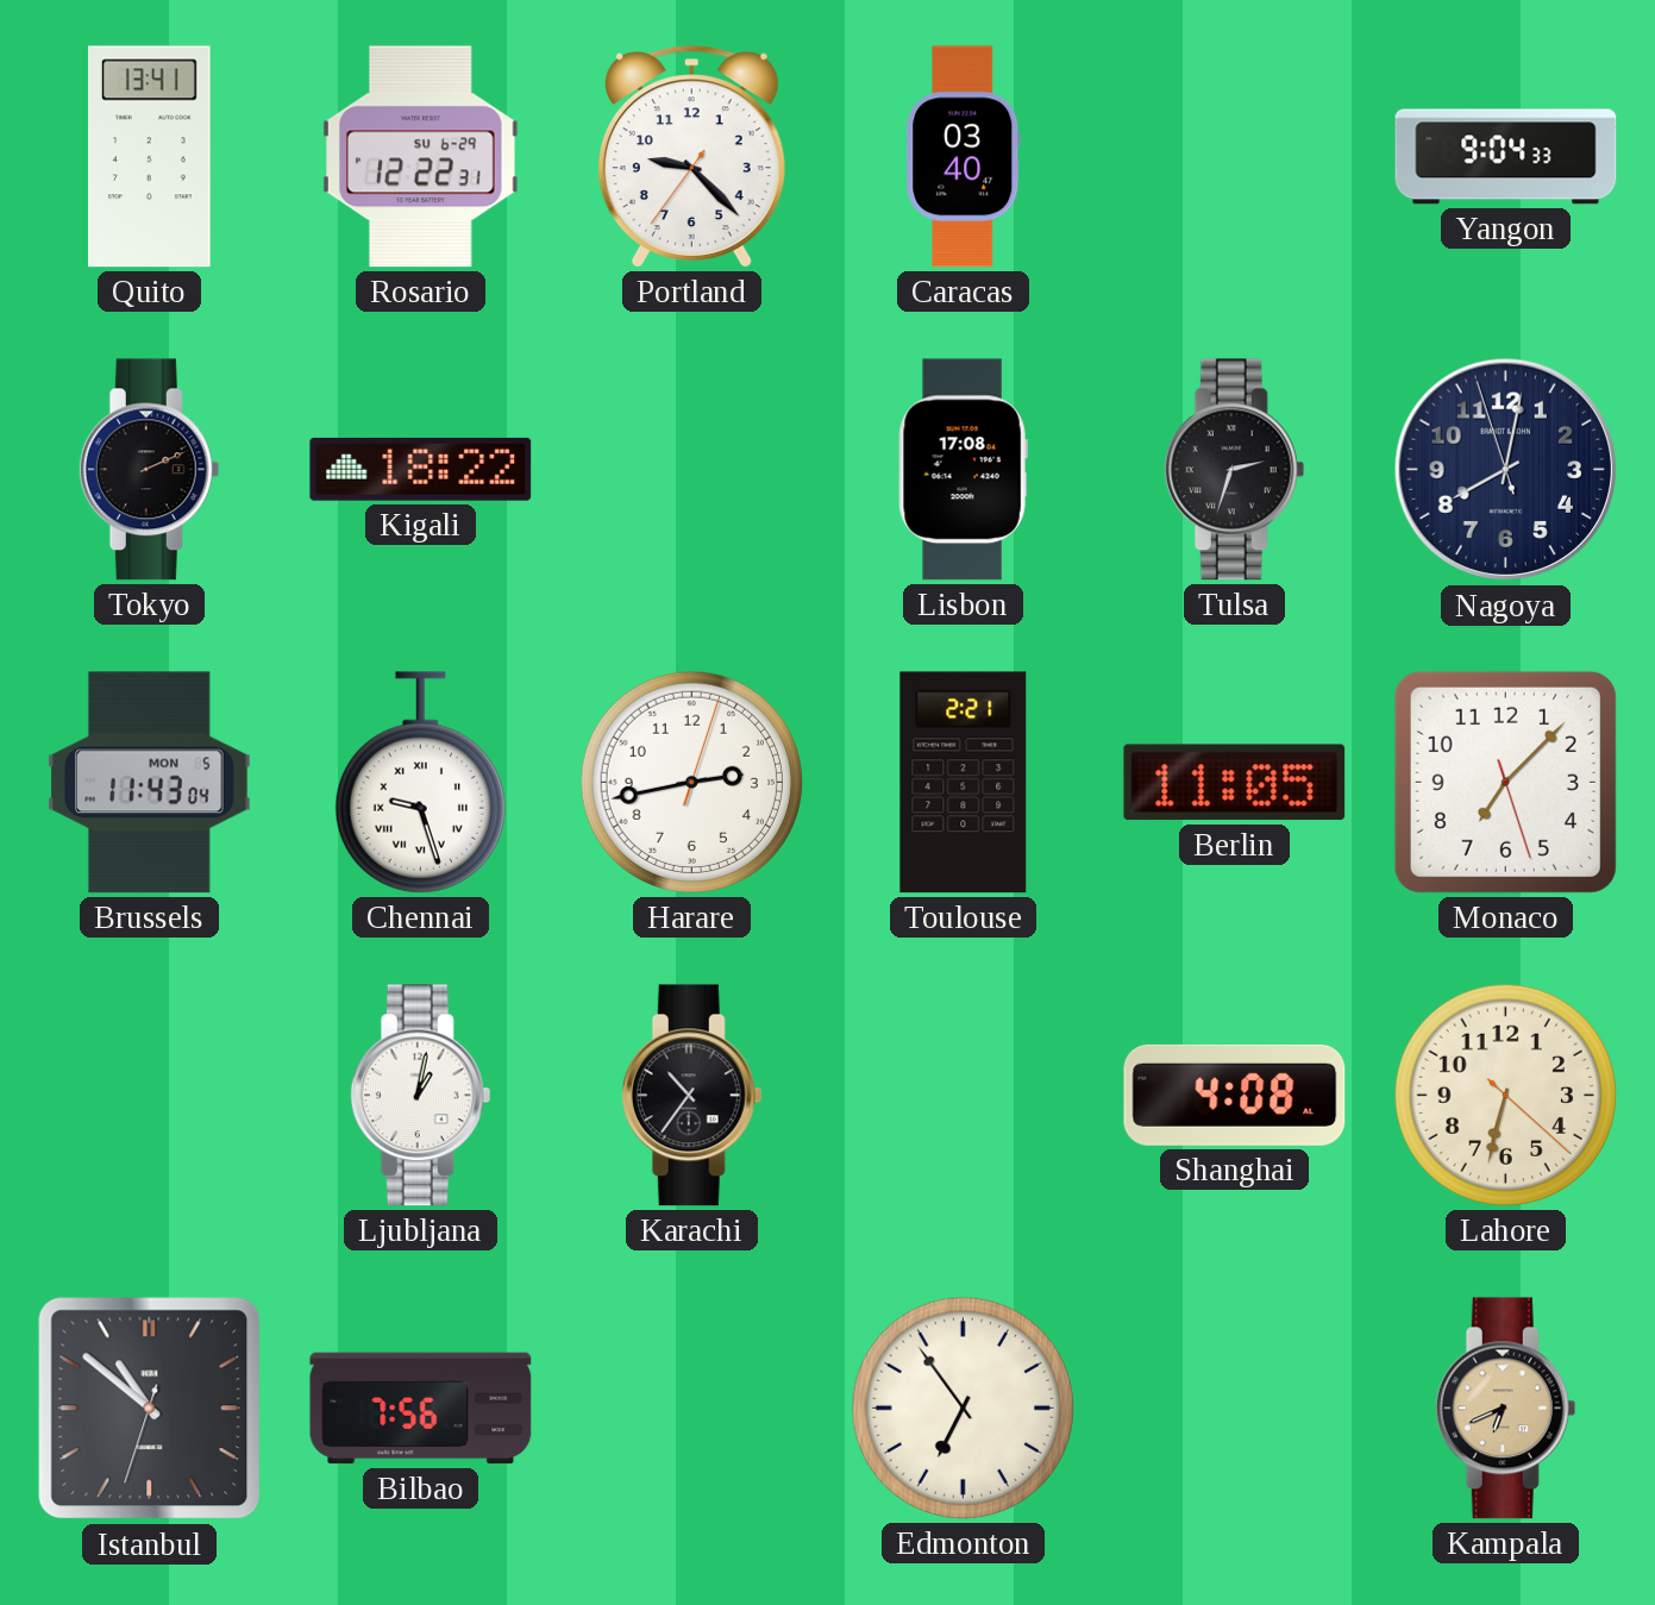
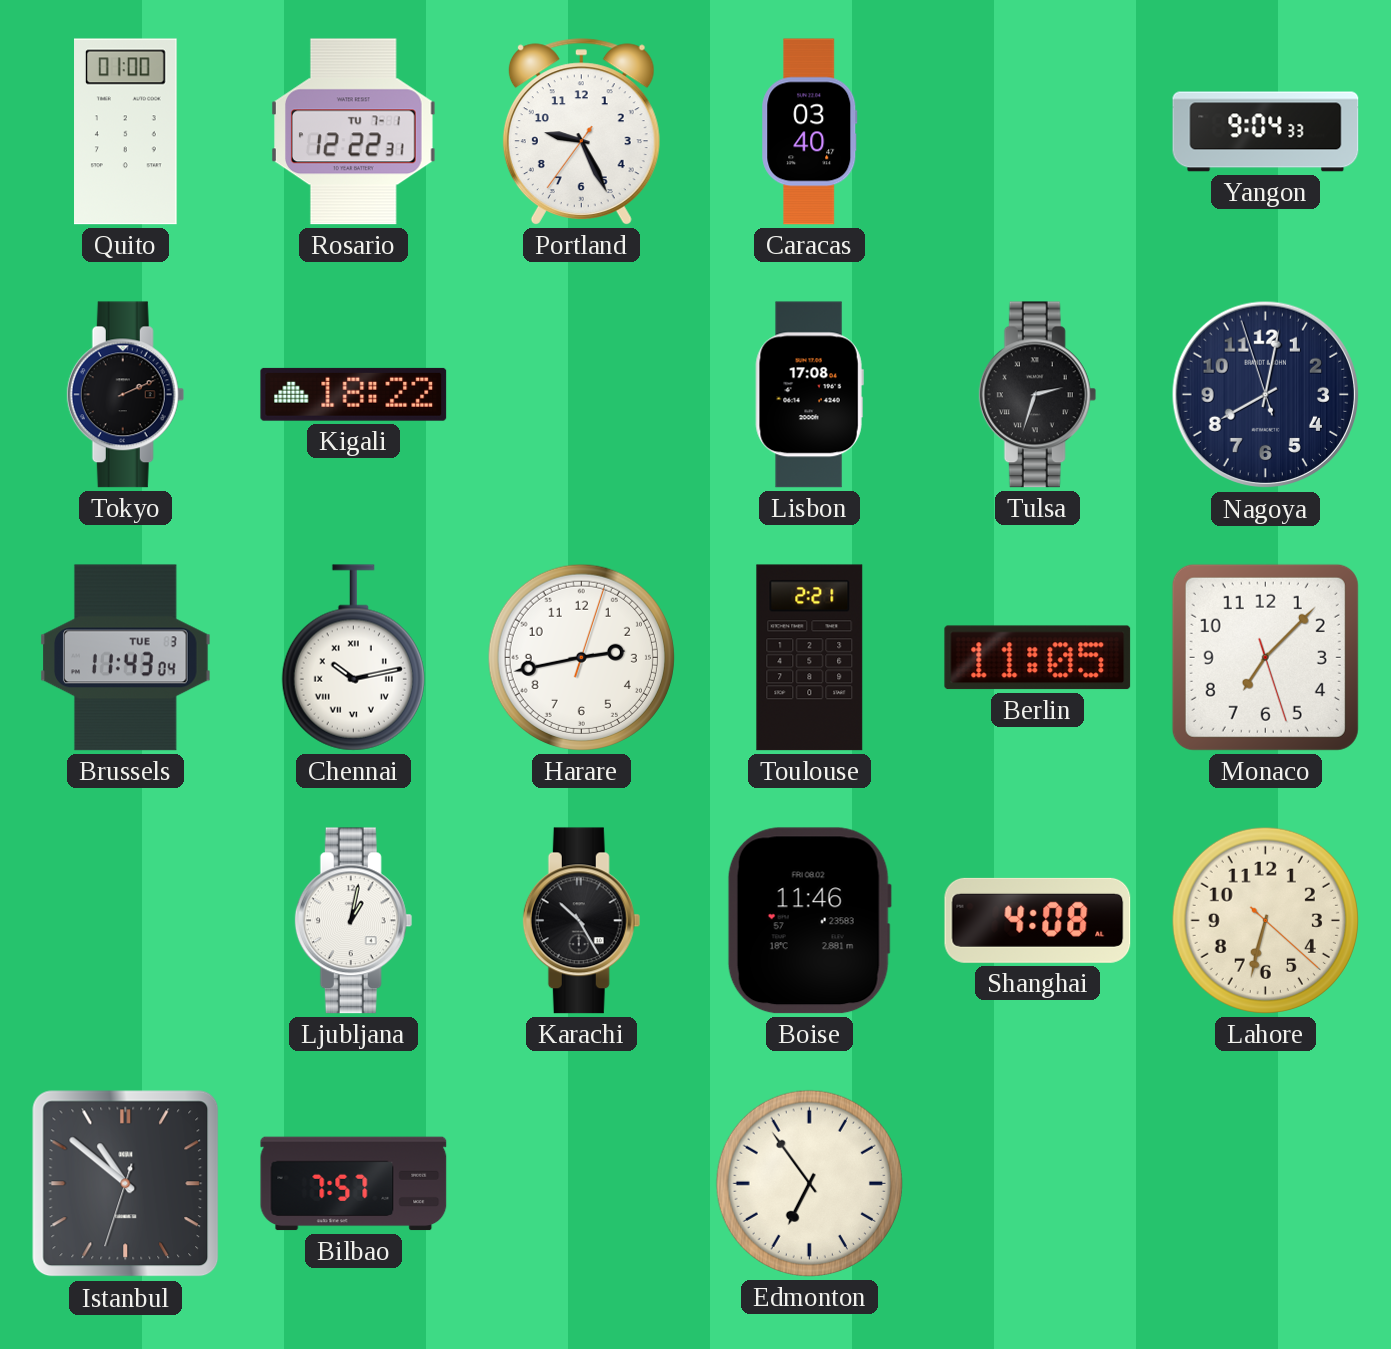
Quito: 13:41 -> 01:00
Rosario date: SU 6-29 -> TU 7-1
Portland: 9:22 -> 9:25
Brussels date: MON 5 -> TUE 3
Chennai: 9:27 -> 10:13
Karachi: 10:36 -> 10:25
Boise: none -> 11:46
Bilbao: 7:56 -> 7:57
Kampala: 6:41 -> none
